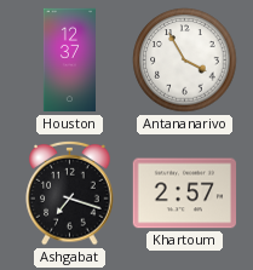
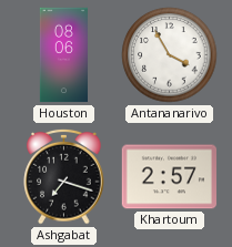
Houston: 12:37 -> 08:06
